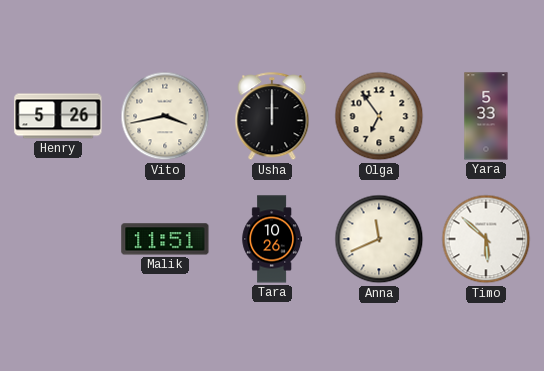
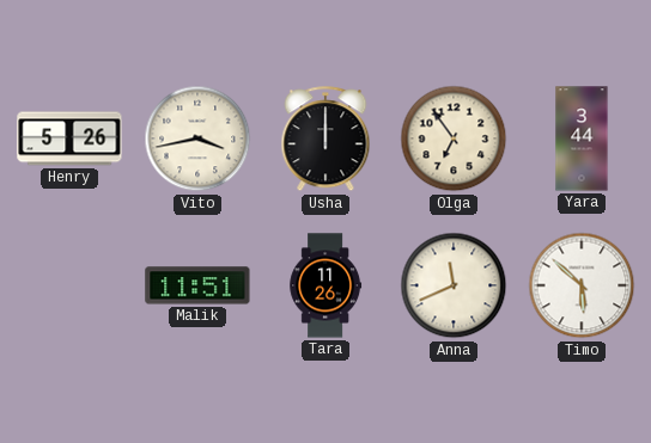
Yara: 5:33 -> 3:44
Tara: 10:26 -> 11:26
